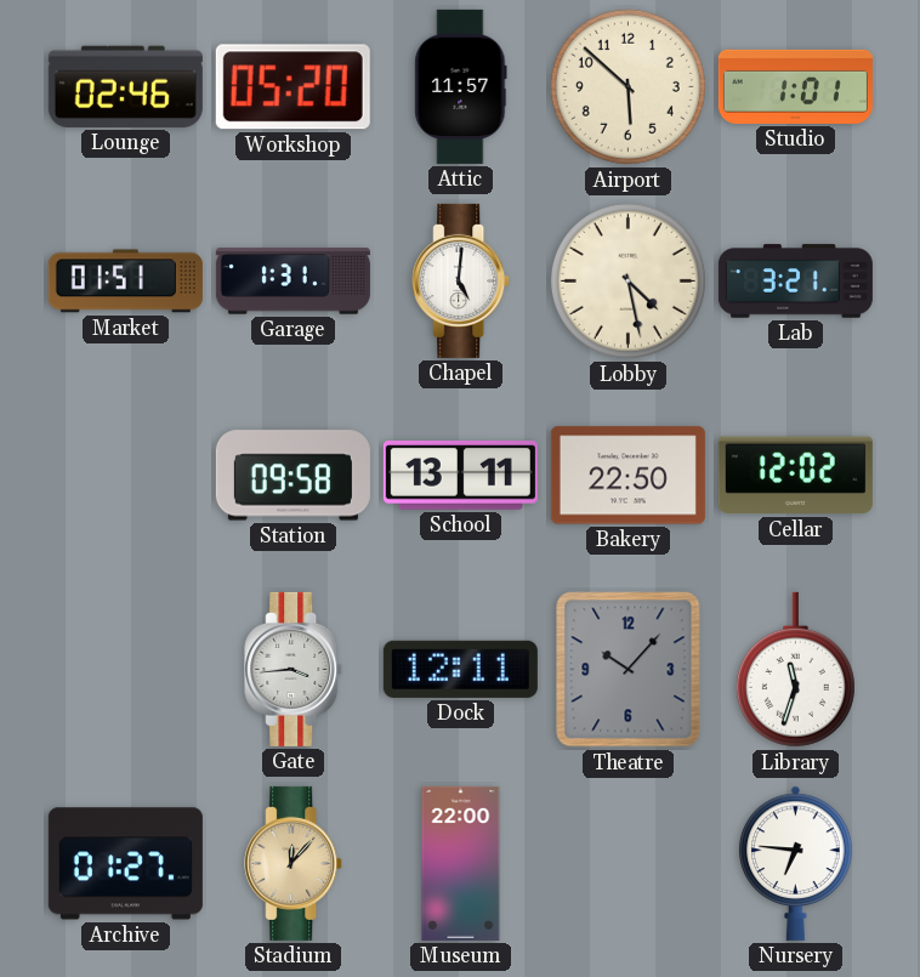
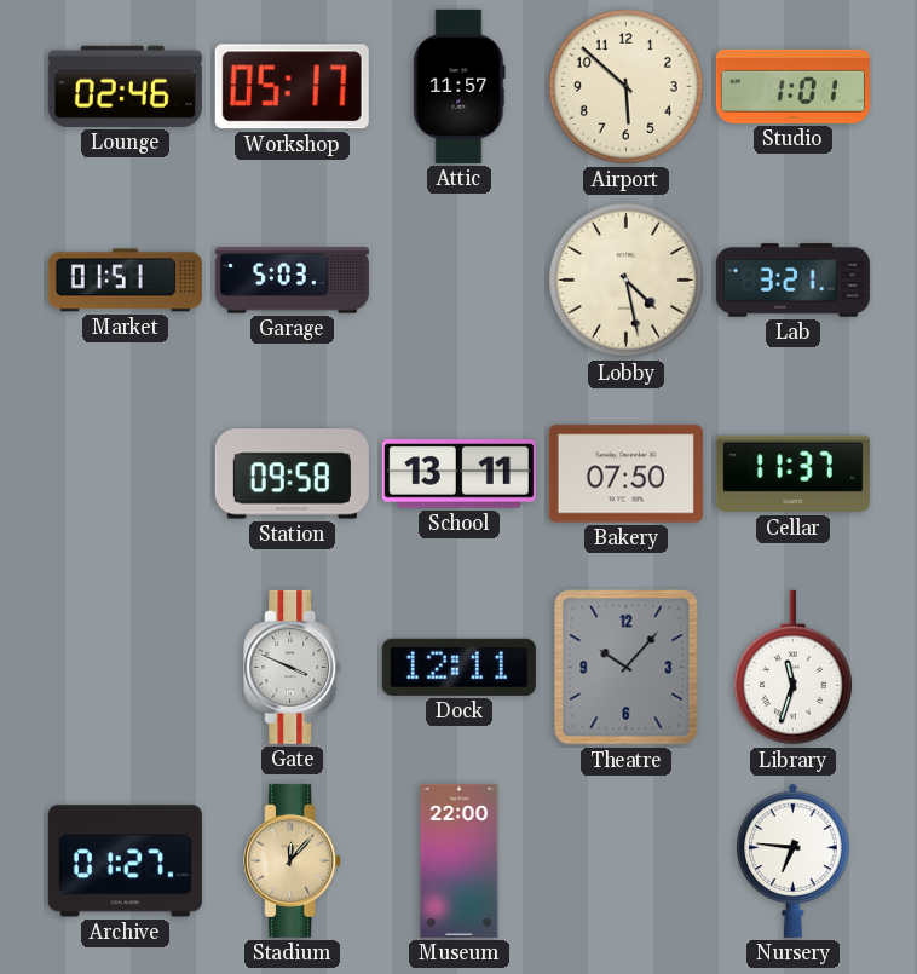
Workshop: 05:20 -> 05:17
Garage: 1:31 -> 5:03
Chapel: 5:01 -> none
Bakery: 22:50 -> 07:50
Cellar: 12:02 -> 11:37
Gate: 3:44 -> 3:49
